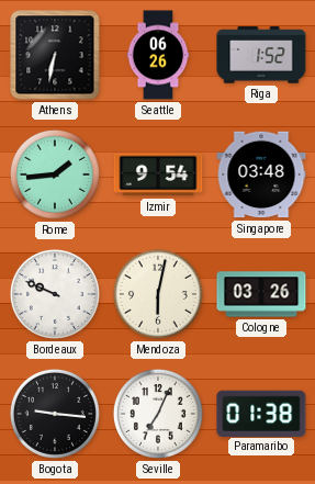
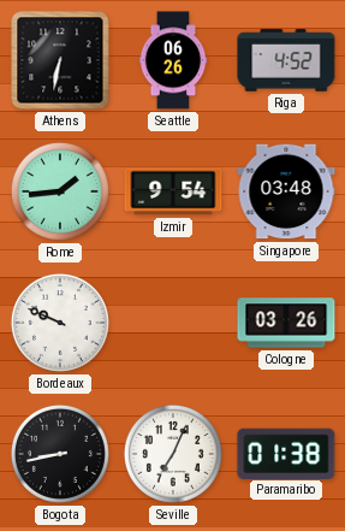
Riga: 1:52 -> 4:52
Mendoza: 6:02 -> none
Bogota: 9:16 -> 8:43
